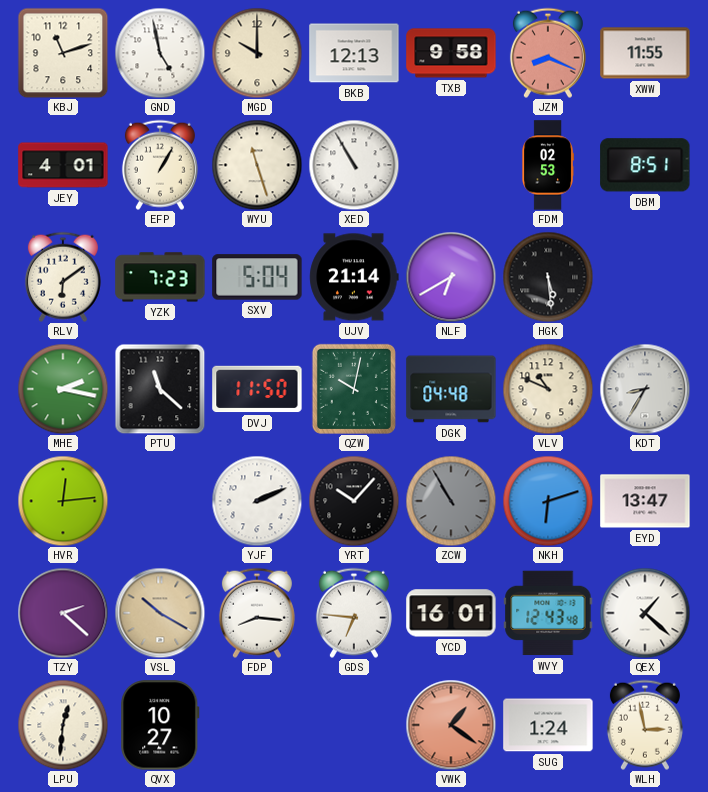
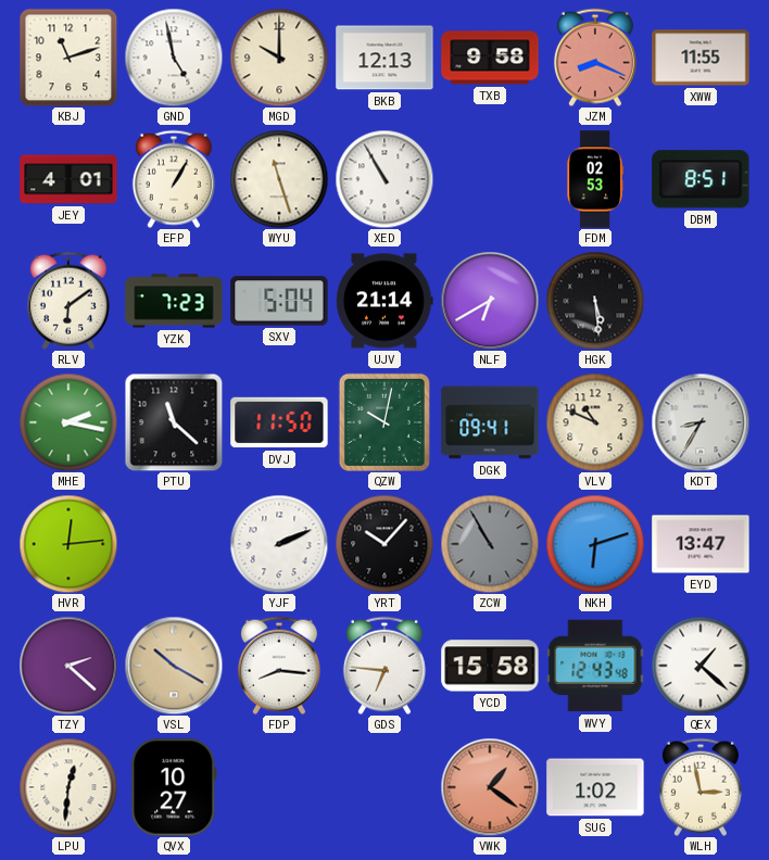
DGK: 04:48 -> 09:41
YCD: 16:01 -> 15:58
SUG: 1:24 -> 1:02
